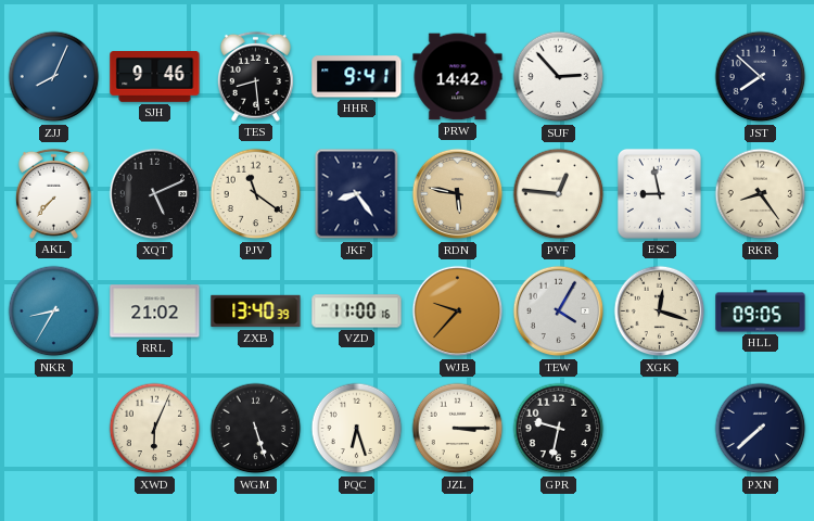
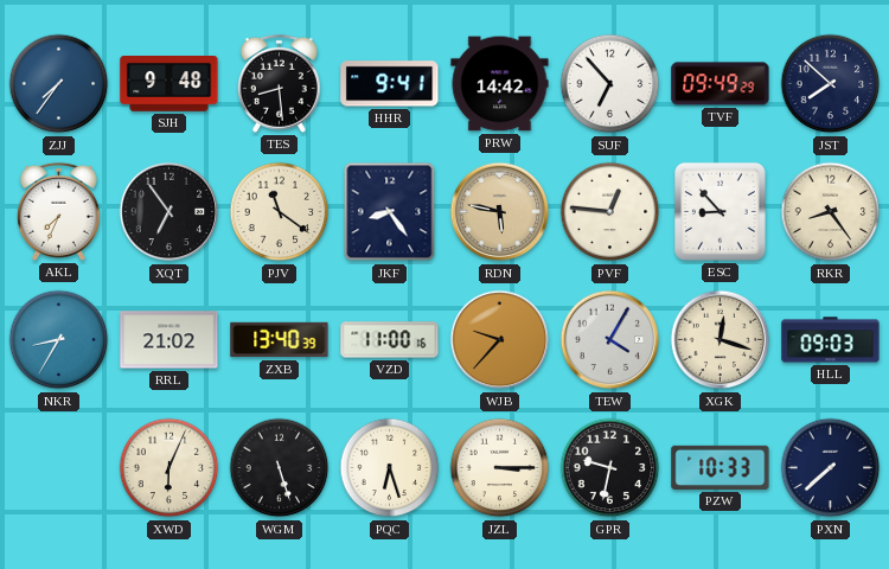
ZJJ: 8:04 -> 7:36
SJH: 9:46 -> 9:48
SUF: 2:53 -> 6:53
TVF: none -> 09:49
AKL: 7:37 -> 7:34
XQT: 5:11 -> 6:54
ESC: 8:58 -> 8:53
HLL: 09:05 -> 09:03
PZW: none -> 10:33
